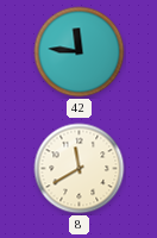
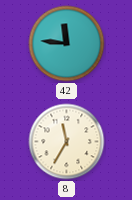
8: 11:40 -> 11:35
